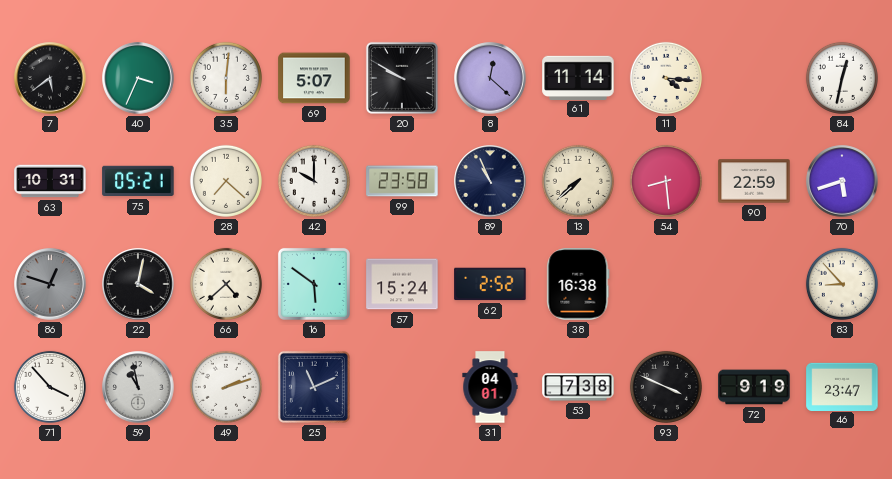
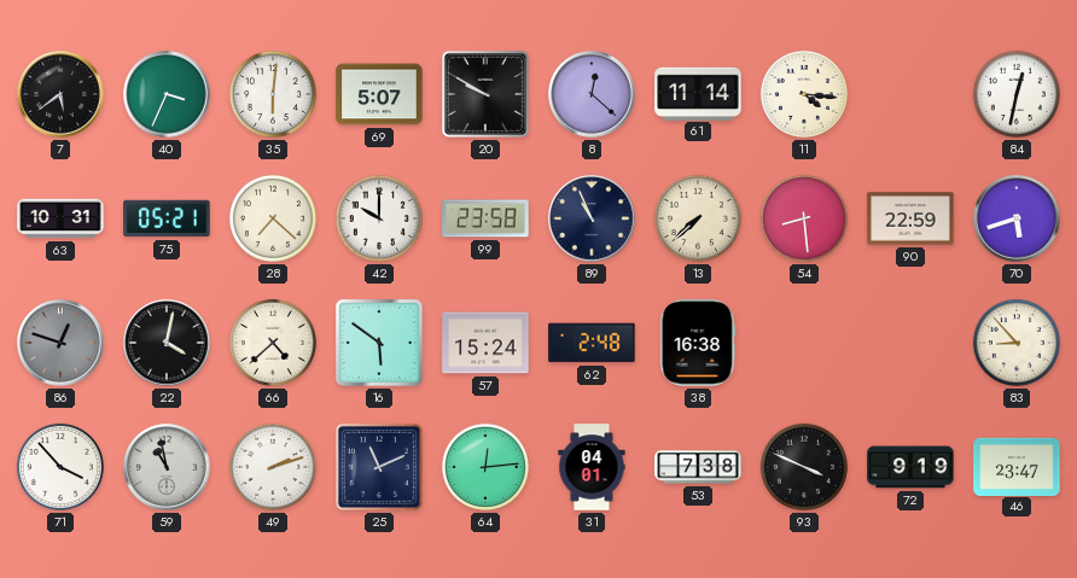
62: 2:52 -> 2:48
64: none -> 12:14
